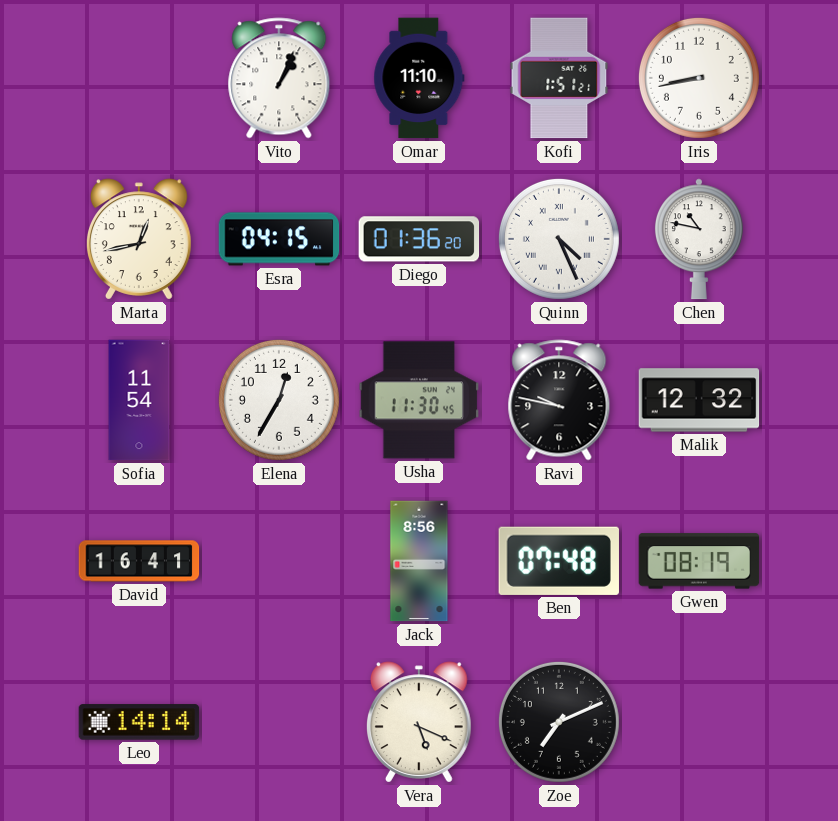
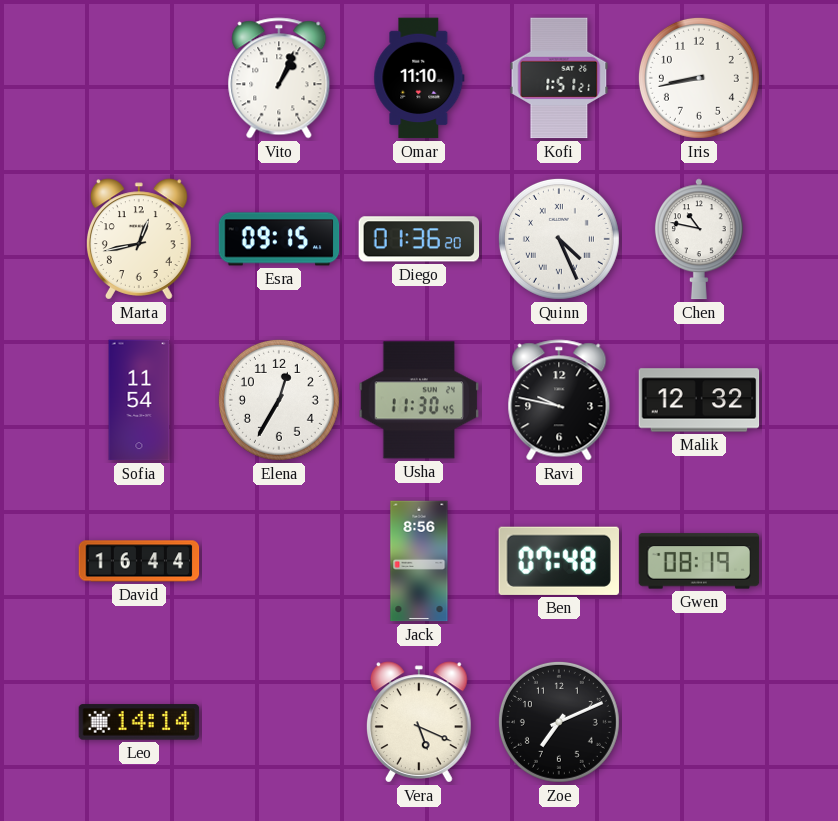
Esra: 04:15 -> 09:15
David: 16:41 -> 16:44
